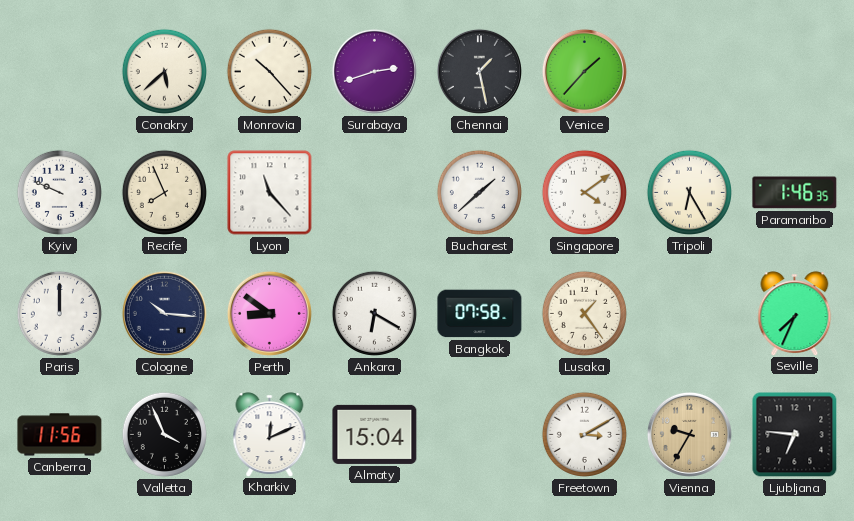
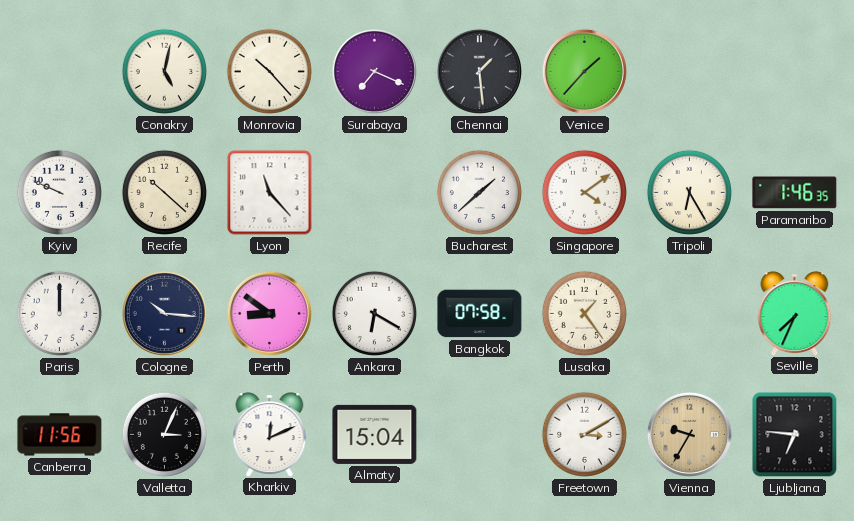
Conakry: 5:38 -> 5:02
Surabaya: 2:42 -> 7:19
Chennai: 1:28 -> 1:29
Recife: 7:56 -> 10:22
Valletta: 3:56 -> 3:04
